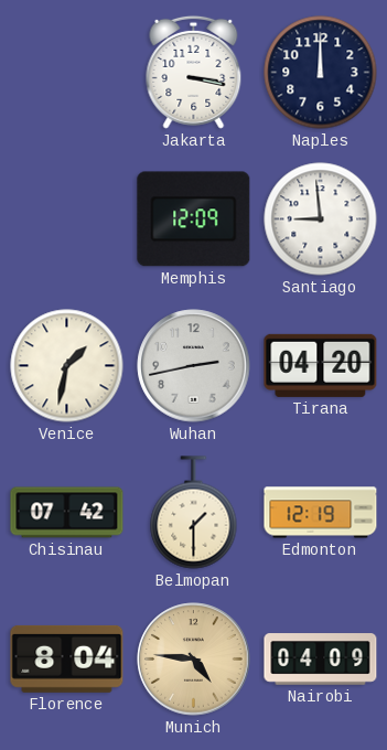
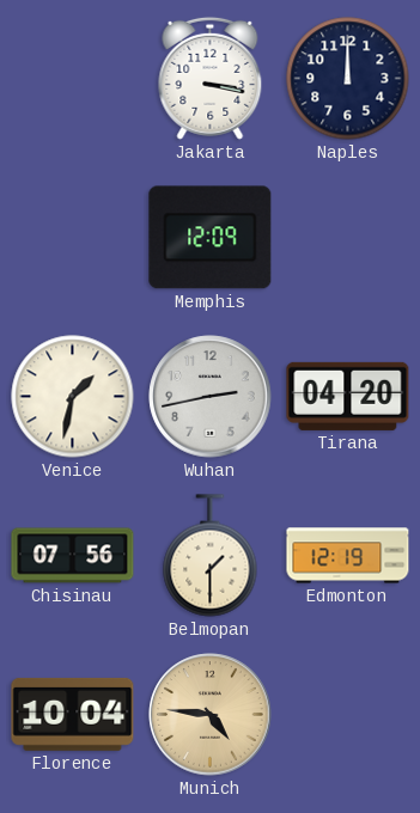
Santiago: 8:59 -> none
Chisinau: 07:42 -> 07:56
Florence: 8:04 -> 10:04
Nairobi: 04:09 -> none
